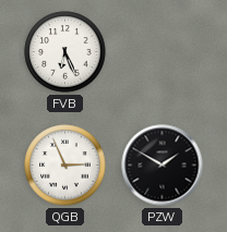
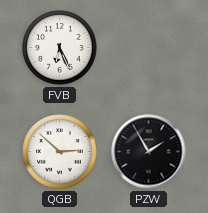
QGB: 2:56 -> 2:52
PZW: 1:50 -> 1:55
